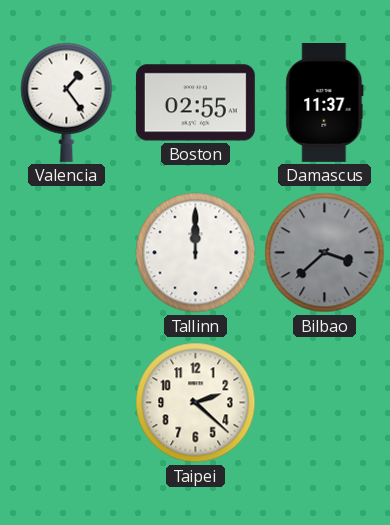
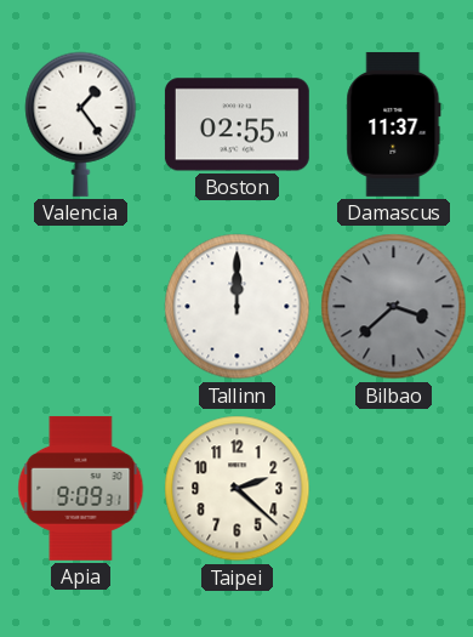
Apia: none -> 9:09
